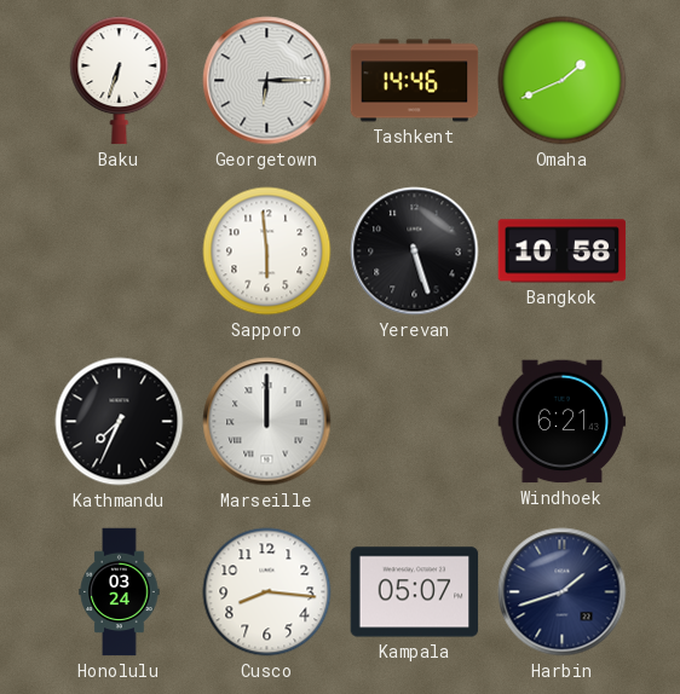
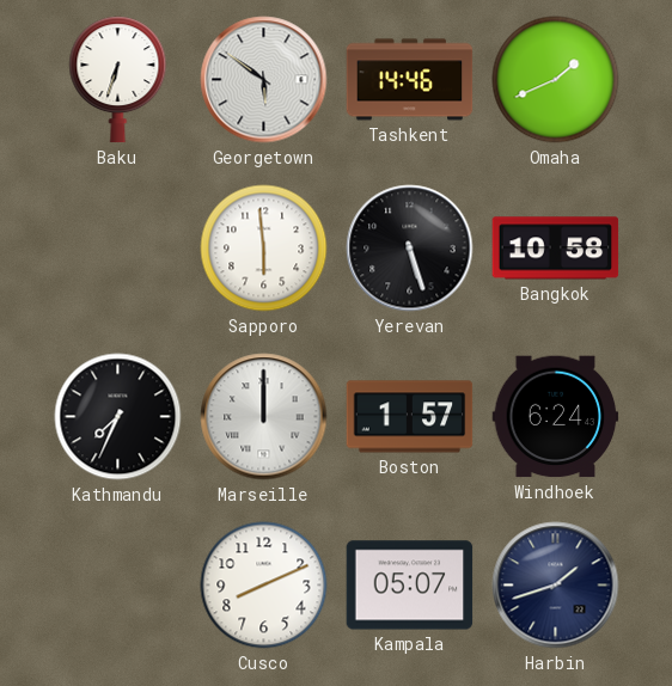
Georgetown: 6:15 -> 5:51
Boston: none -> 1:57
Windhoek: 6:21 -> 6:24
Honolulu: 03:24 -> none
Cusco: 8:16 -> 8:11
